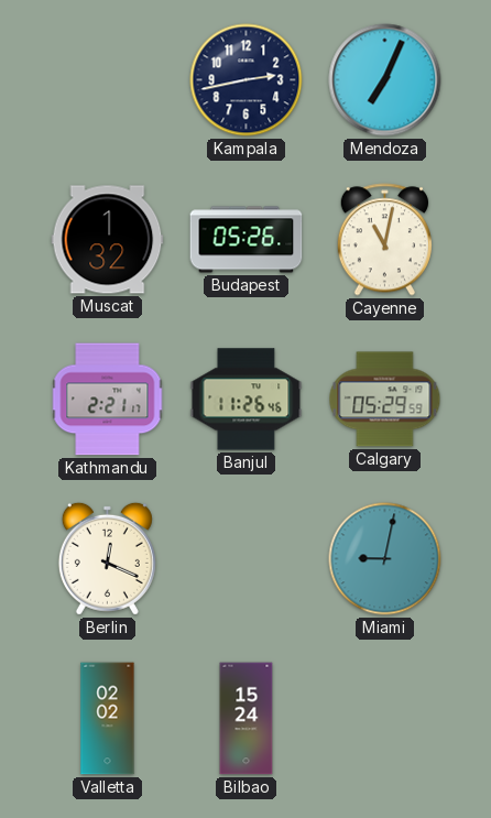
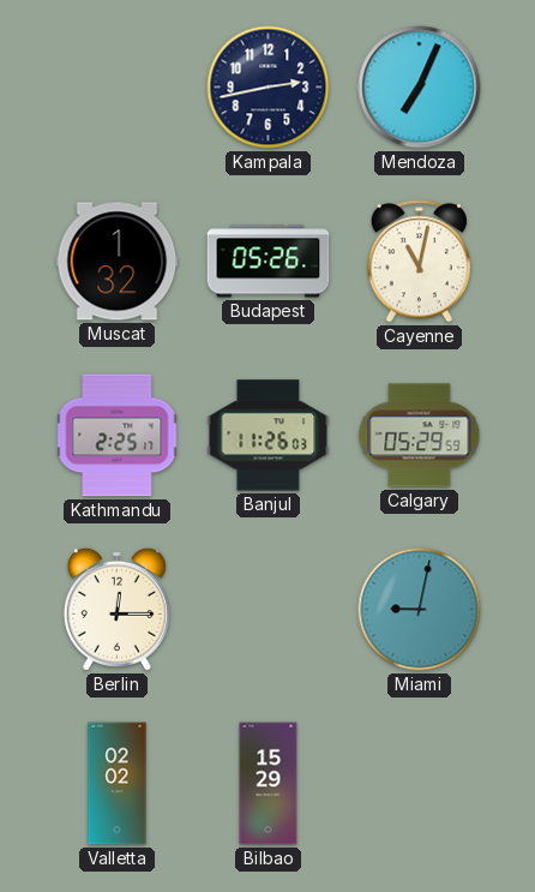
Kathmandu: 2:21 -> 2:25
Banjul: 11:26:46 -> 11:26:03
Berlin: 12:19 -> 12:15
Bilbao: 15:24 -> 15:29
